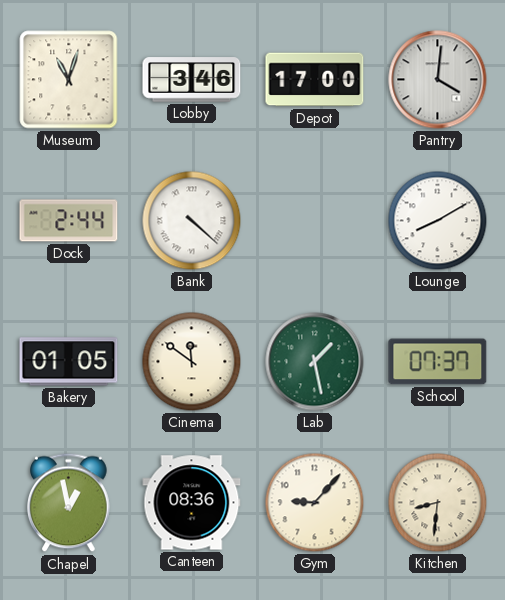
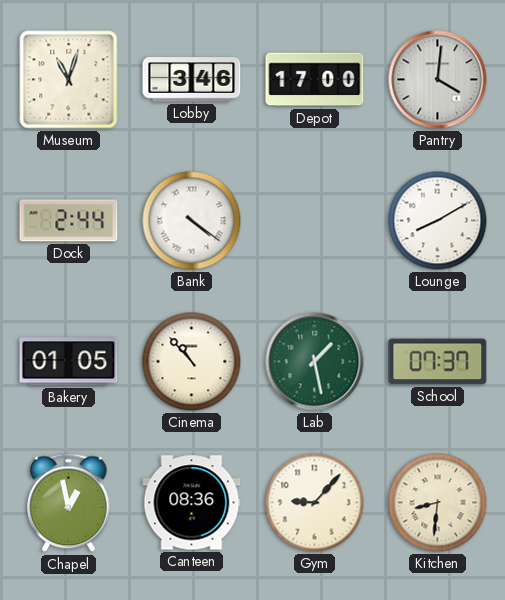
Bank: 4:22 -> 4:21
Cinema: 11:51 -> 10:53
